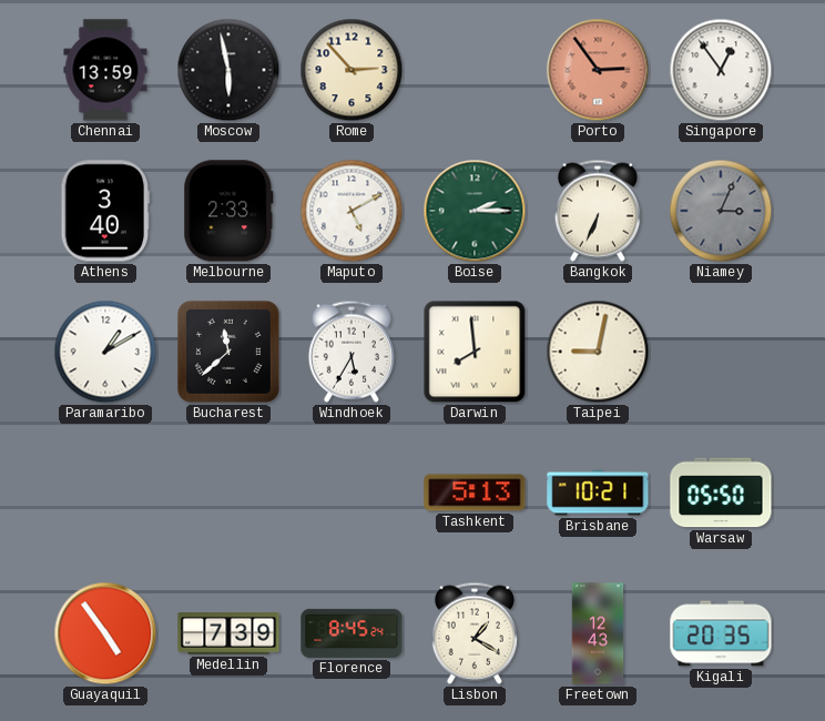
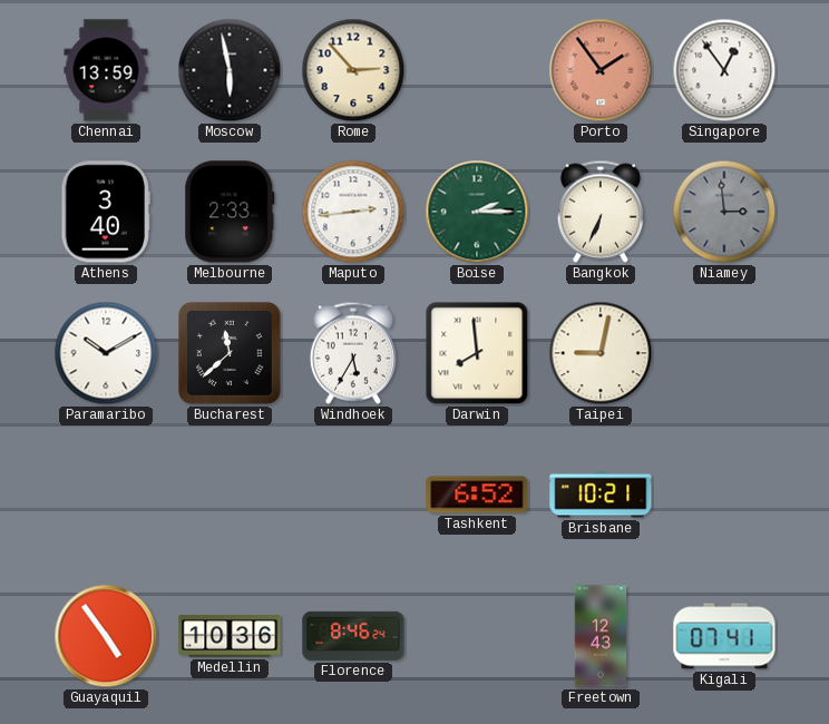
Porto: 2:54 -> 1:54
Maputo: 5:10 -> 2:44
Niamey: 3:04 -> 2:59
Paramaribo: 1:10 -> 10:10
Tashkent: 5:13 -> 6:52
Warsaw: 05:50 -> none
Medellin: 7:39 -> 10:36
Florence: 8:45 -> 8:46
Lisbon: 1:20 -> none
Kigali: 20:35 -> 07:41
